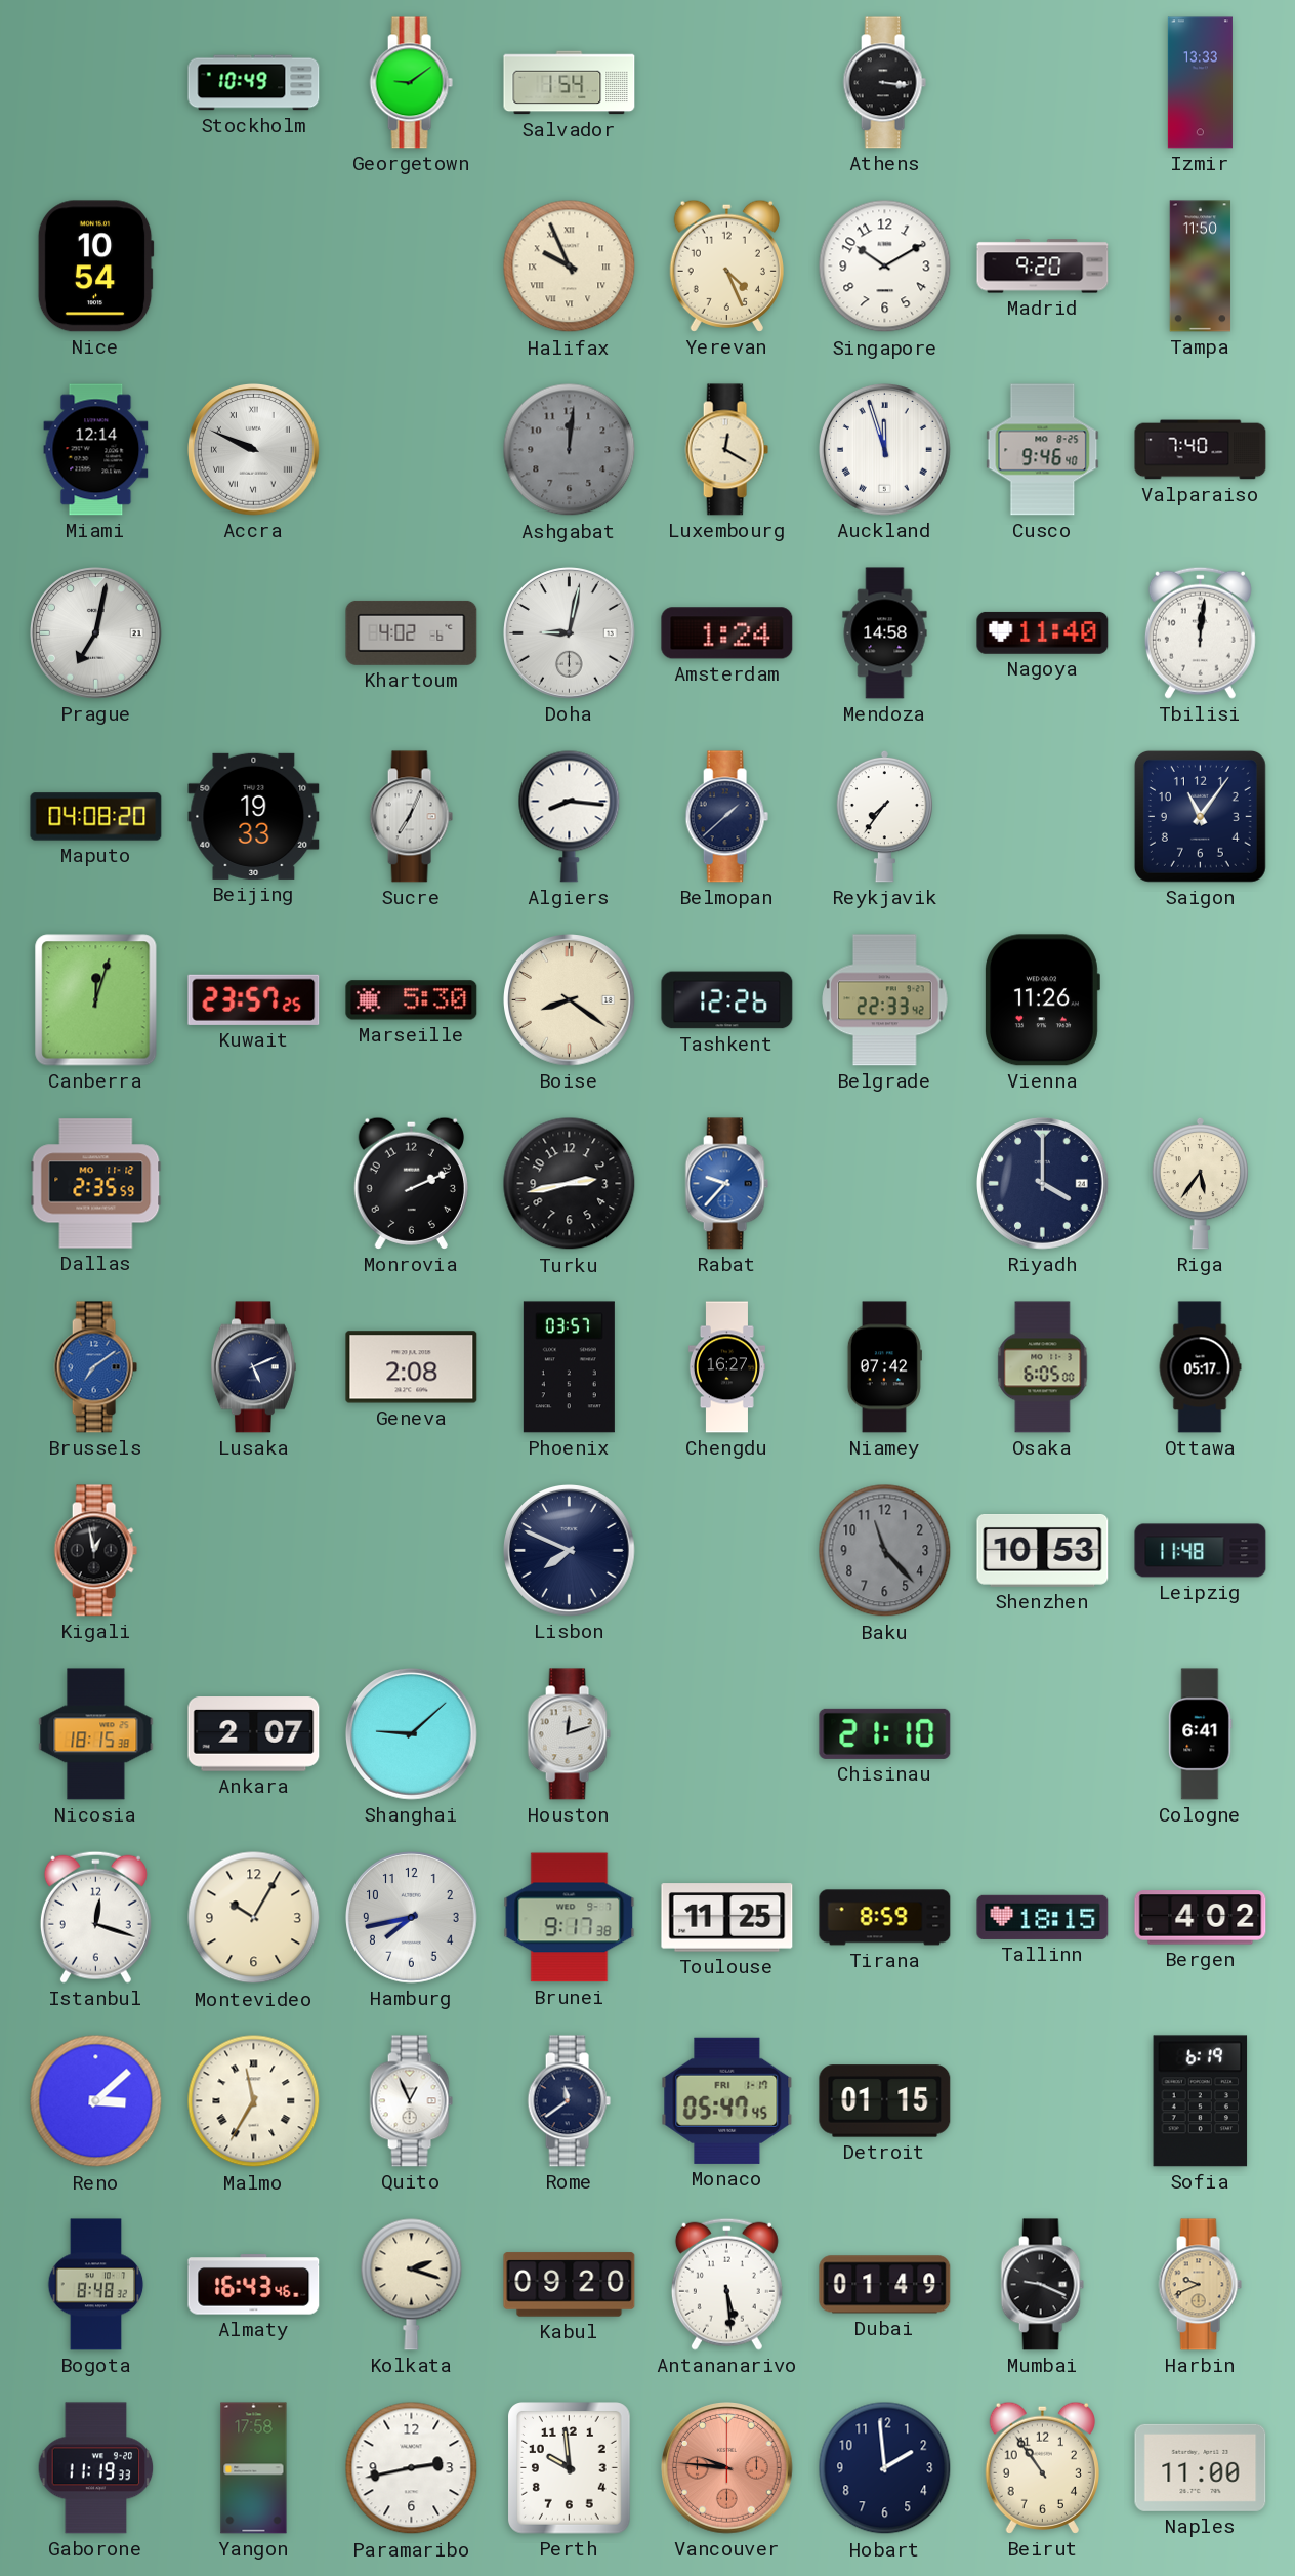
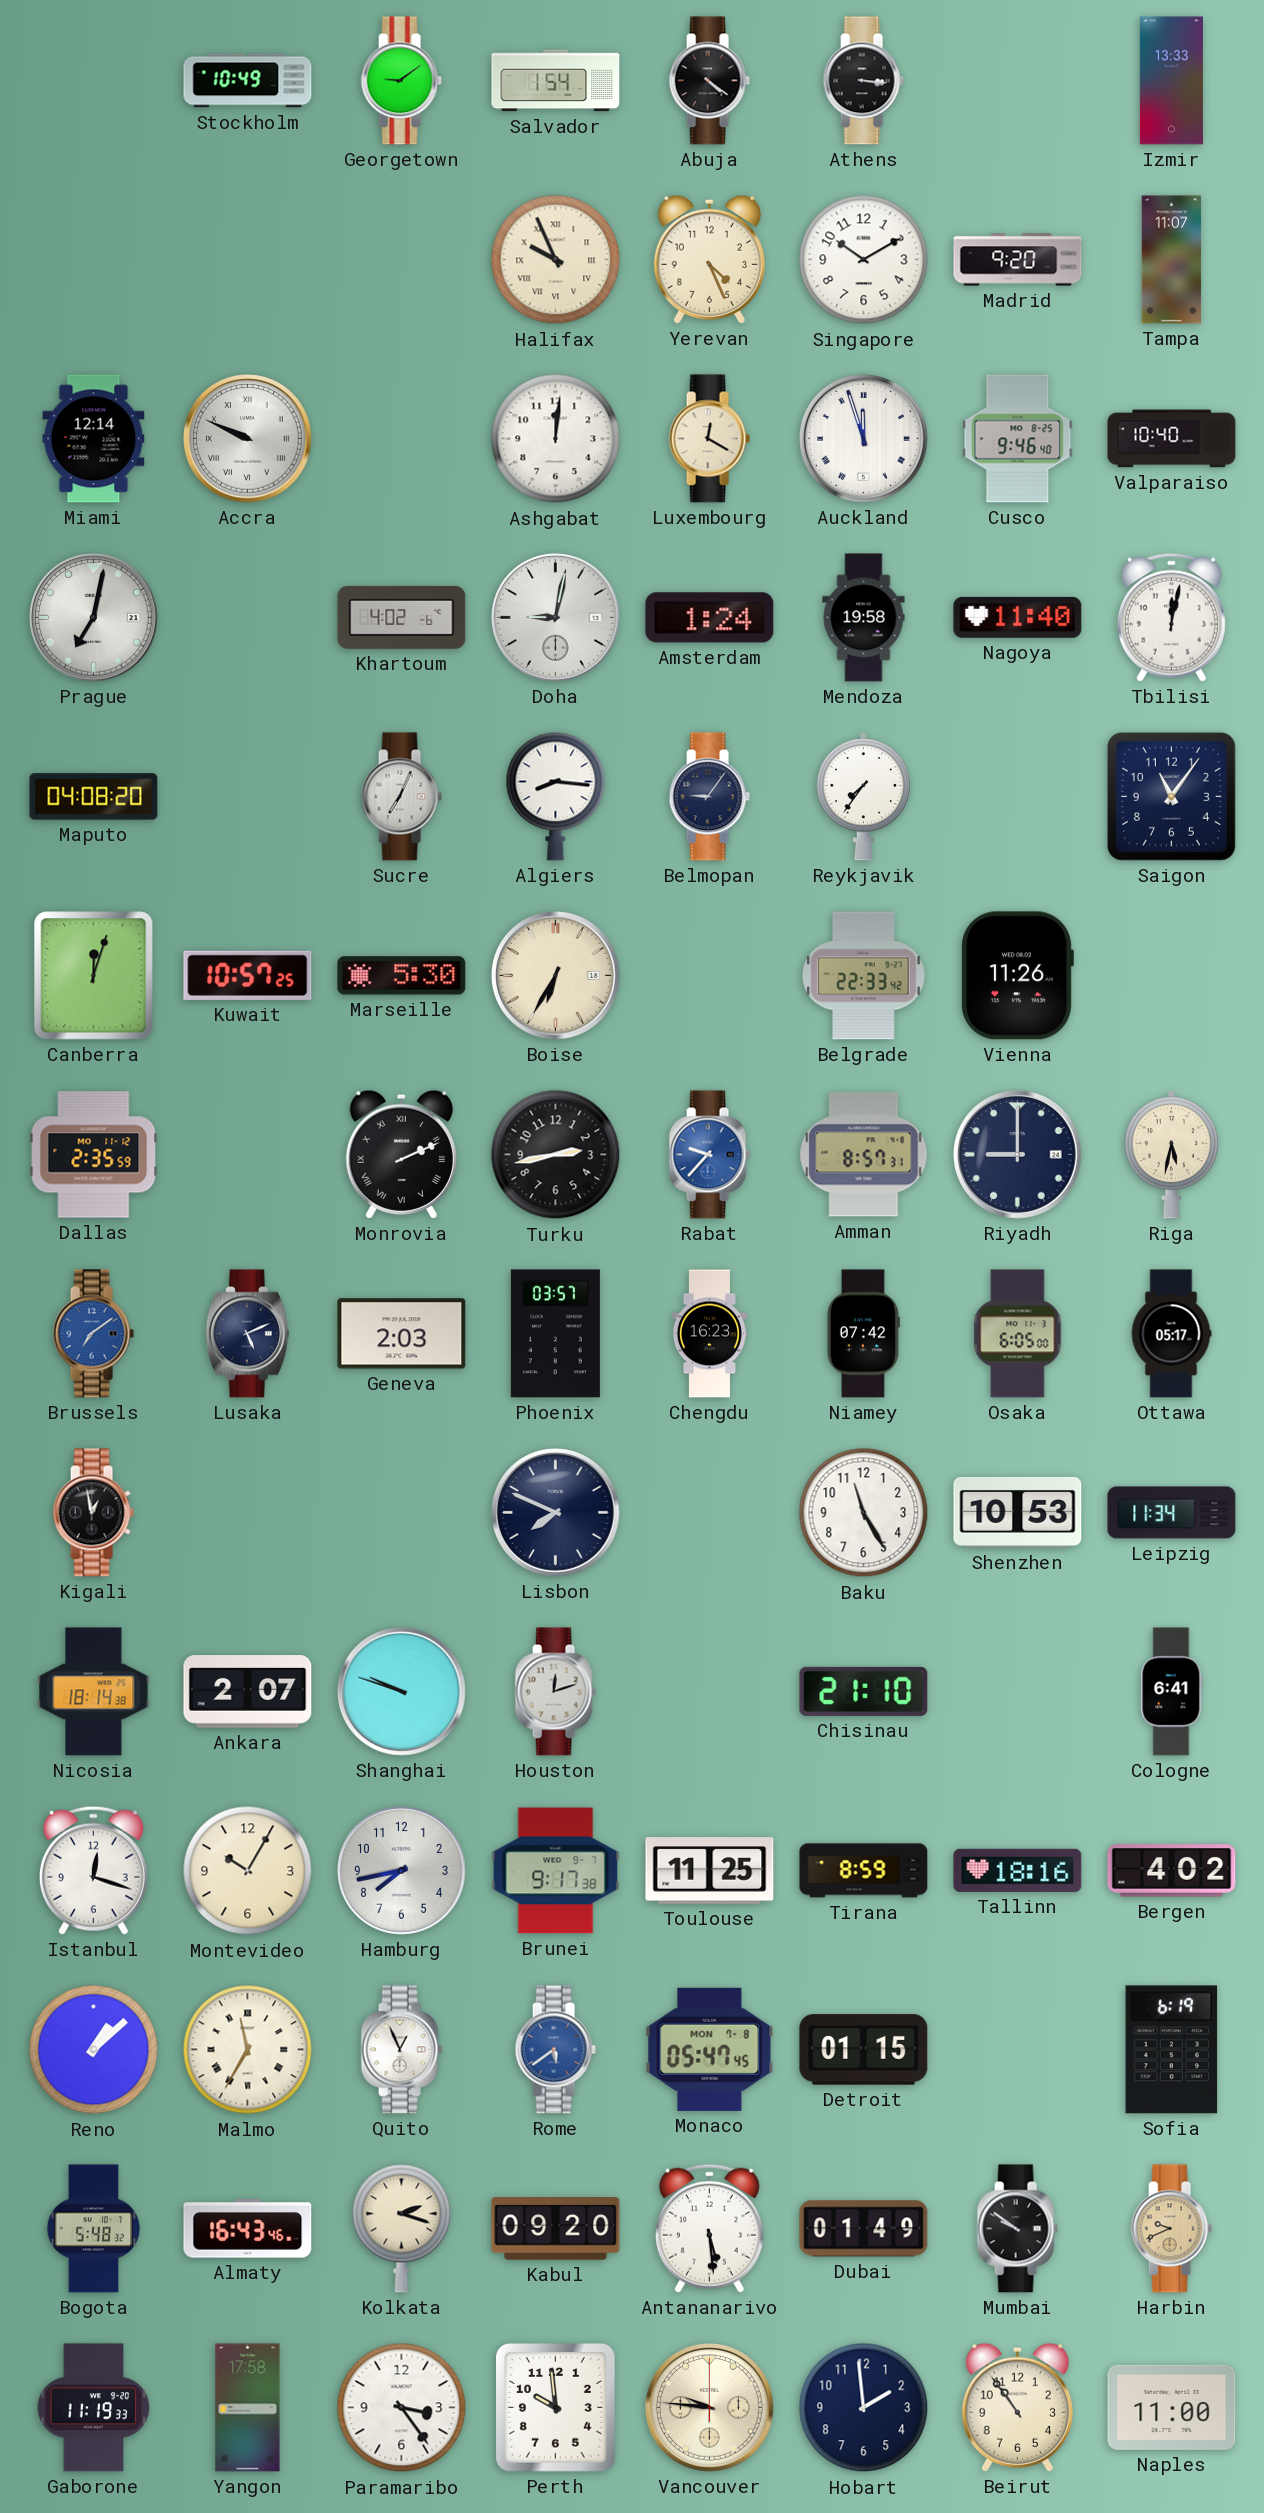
Abuja: none -> 4:21
Nice: 10:54 -> none
Tampa: 11:50 -> 11:07
Ashgabat dial: grey -> white
Valparaiso: 7:40 -> 10:40
Mendoza: 14:58 -> 19:58
Tbilisi: 12:01 -> 12:02
Beijing: 19:33 -> none
Belmopan: 1:38 -> 9:06
Kuwait: 23:57 -> 10:57
Boise: 8:21 -> 6:35
Tashkent: 12:26 -> none
Monrovia numerals: Arabic -> Roman
Amman: none -> 8:57
Riyadh: 4:00 -> 9:00
Riga: 5:36 -> 5:32
Geneva: 2:08 -> 2:03
Chengdu: 16:27 -> 16:23
Baku: 11:23 -> 11:25
Baku dial: grey -> white
Leipzig: 11:48 -> 11:34
Nicosia: 18:15 -> 18:14
Shanghai: 9:08 -> 9:48
Tallinn: 18:15 -> 18:16
Reno: 3:08 -> 1:08
Rome: 11:39 -> 5:39
Rome dial: navy -> blue
Monaco date: FRI 1-17 -> MON 7-8
Bogota: 8:48 -> 5:48
Mumbai: 9:19 -> 9:51
Paramaribo: 2:43 -> 3:24
Vancouver dial: salmon -> cream
